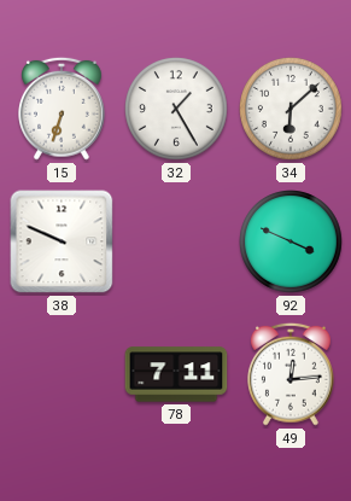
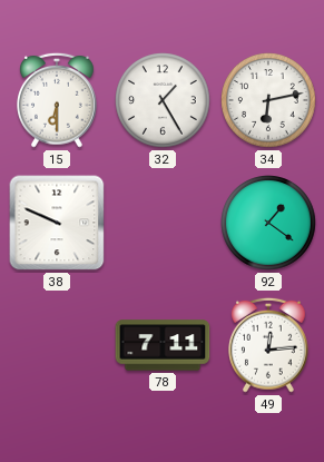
15: 6:33 -> 6:30
34: 6:08 -> 6:13
92: 3:49 -> 1:21
